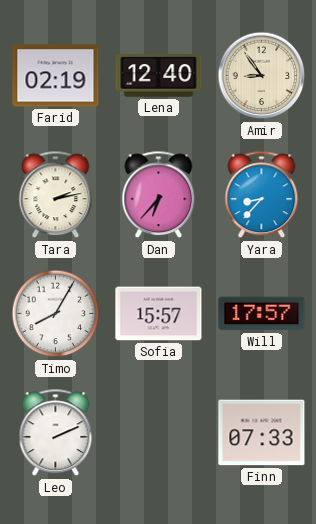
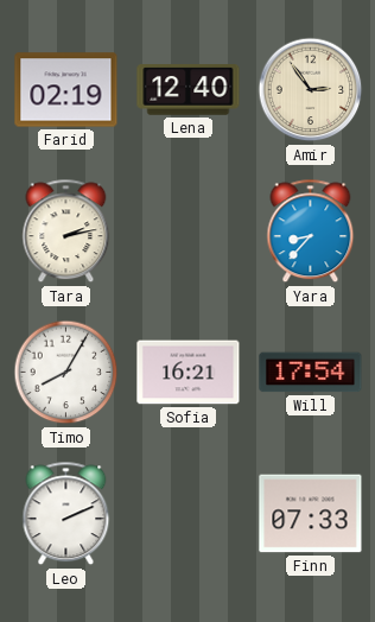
Amir: 8:54 -> 2:54
Dan: 6:37 -> none
Sofia: 15:57 -> 16:21
Will: 17:57 -> 17:54
